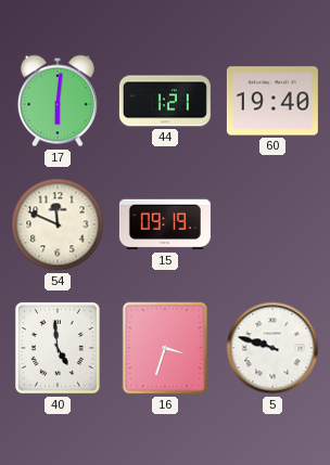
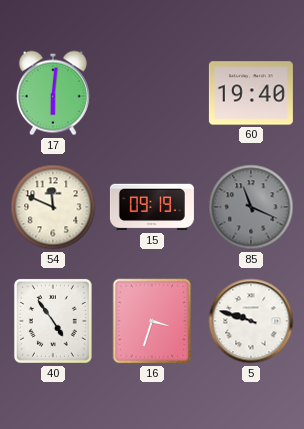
44: 1:21 -> none
85: none -> 11:19
40: 4:59 -> 4:54
